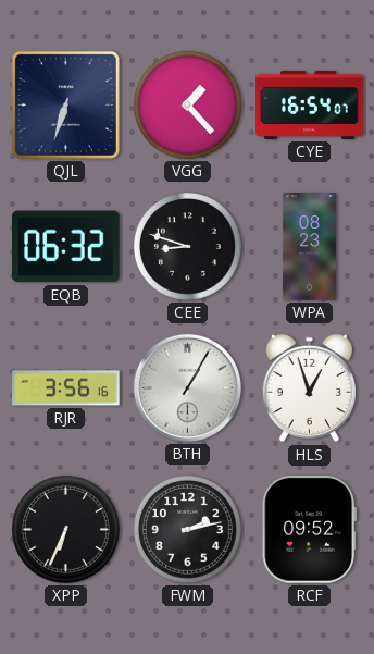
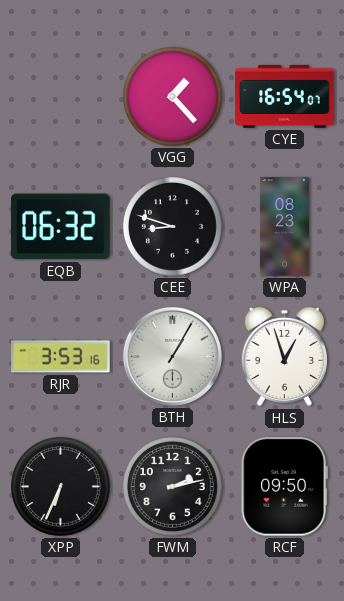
QJL: 6:33 -> none
RJR: 3:56 -> 3:53
RCF: 09:52 -> 09:50
